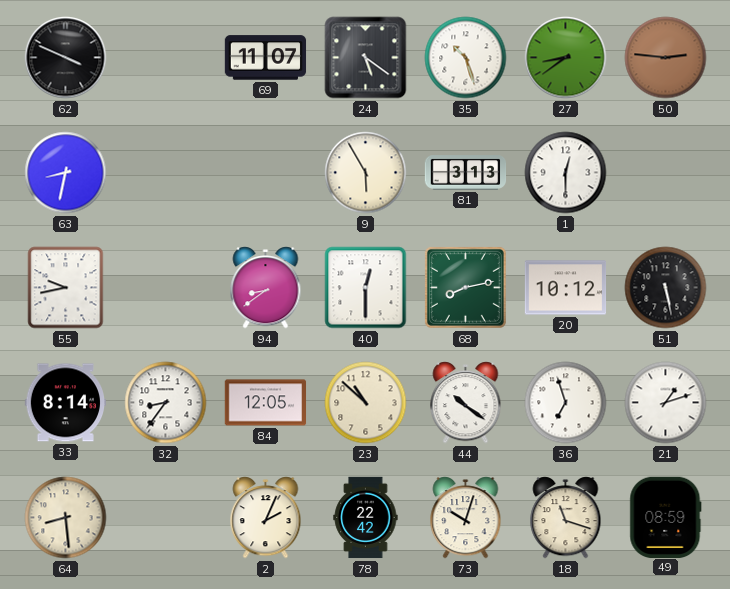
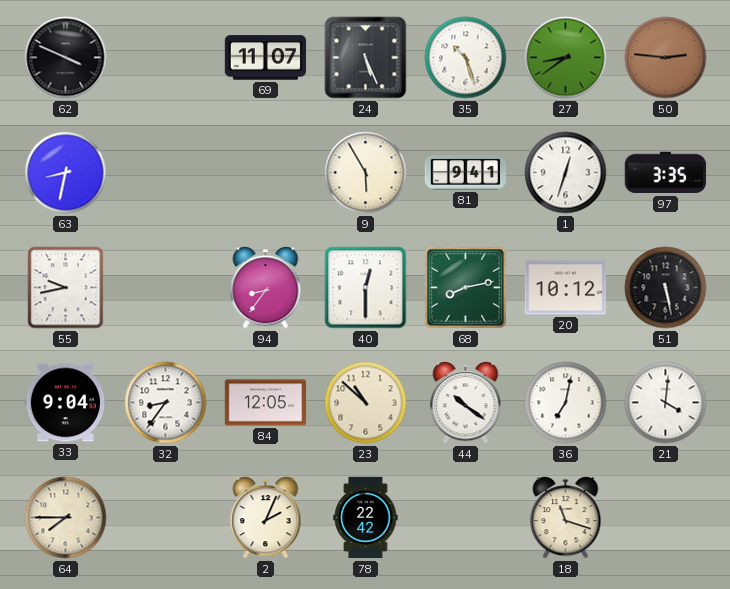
24: 5:21 -> 5:26
81: 3:13 -> 9:41
1: 12:30 -> 12:33
97: none -> 3:35
94: 8:39 -> 8:36
33: 8:14 -> 9:04
36: 6:57 -> 7:02
21: 1:12 -> 4:01
64: 8:29 -> 7:45
73: 10:03 -> none
49: 08:59 -> none
